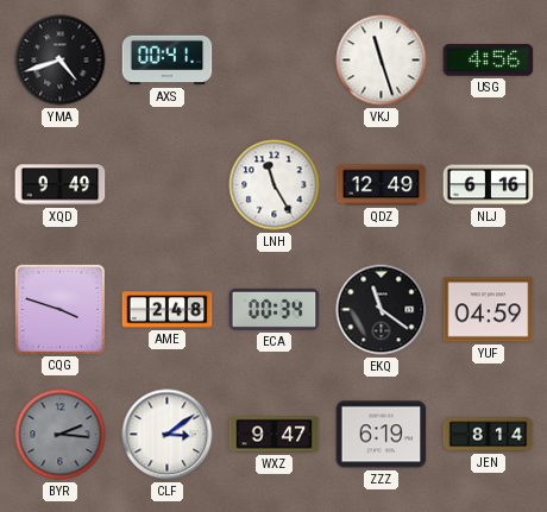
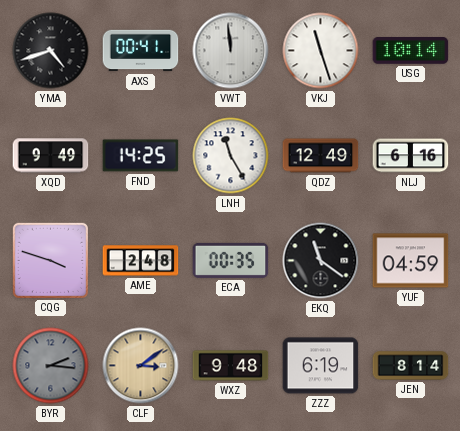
VWT: none -> 11:59
USG: 4:56 -> 10:14
FND: none -> 14:25
ECA: 00:34 -> 00:35
CLF dial: white -> champagne
WXZ: 9:47 -> 9:48
